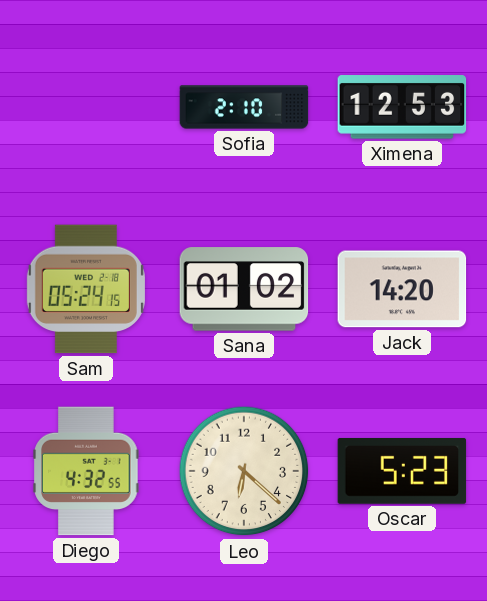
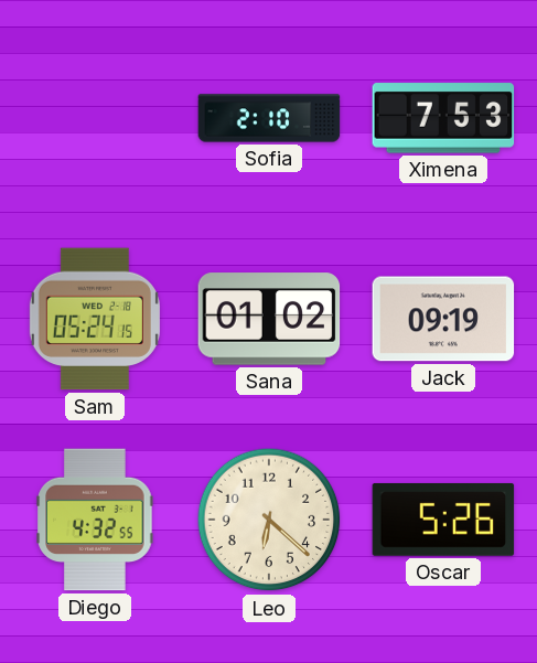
Ximena: 12:53 -> 7:53
Jack: 14:20 -> 09:19
Oscar: 5:23 -> 5:26
